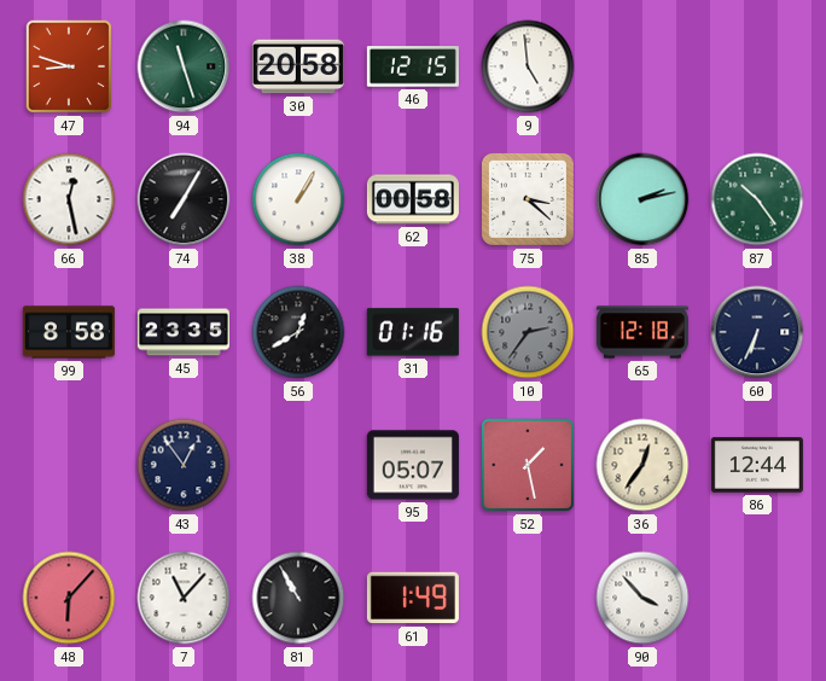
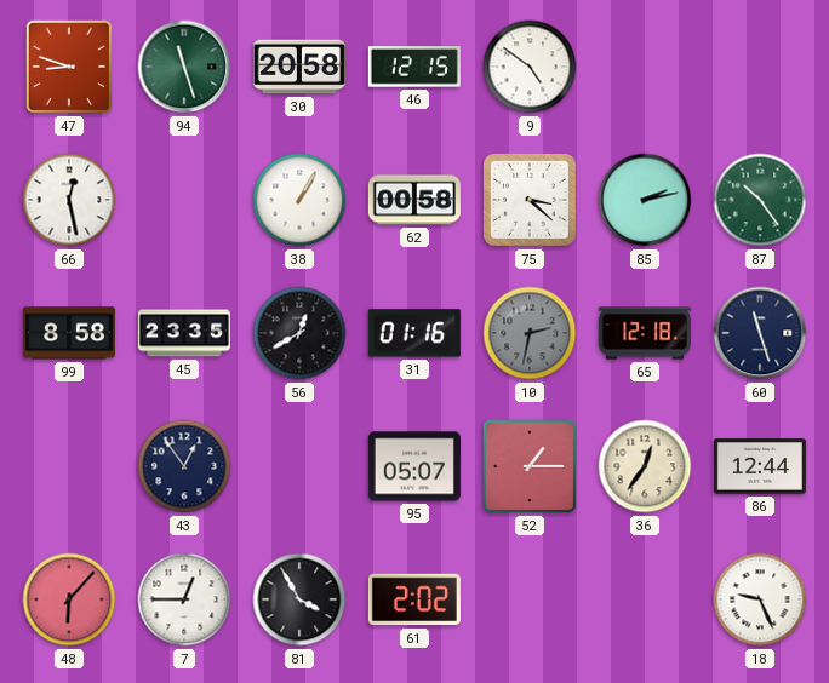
9: 4:59 -> 4:51
74: 7:05 -> none
10: 2:36 -> 2:32
60: 6:34 -> 11:27
52: 1:28 -> 1:15
7: 11:07 -> 12:45
81: 10:55 -> 3:55
61: 1:49 -> 2:02
90: 3:53 -> none
18: none -> 9:26
